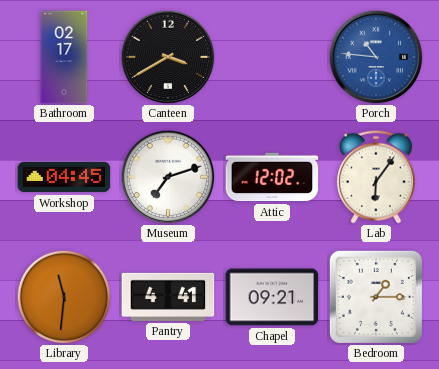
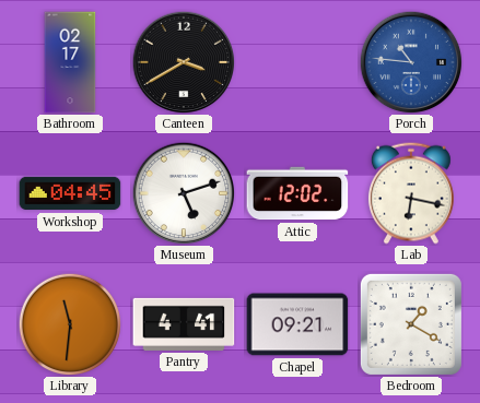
Museum: 7:12 -> 5:12
Lab: 6:06 -> 6:17
Bedroom: 1:15 -> 1:20
